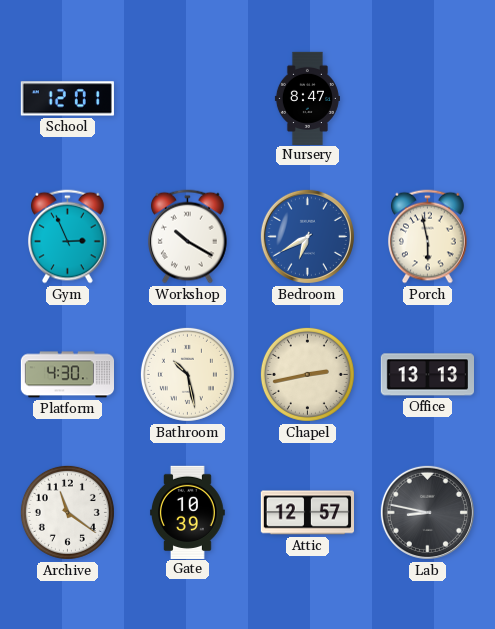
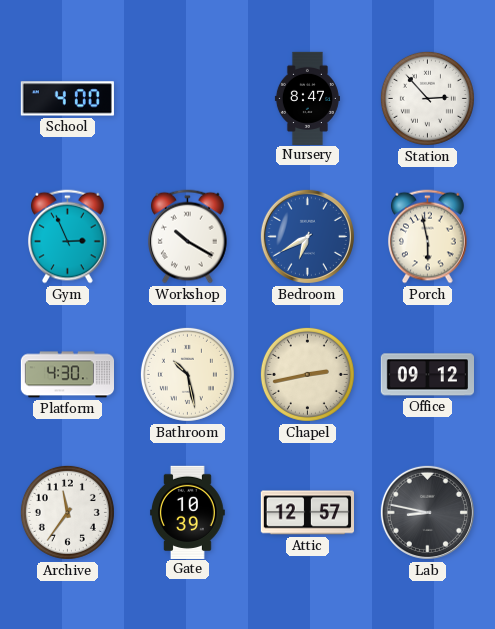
School: 12:01 -> 4:00
Station: none -> 2:53
Office: 13:13 -> 09:12
Archive: 11:21 -> 11:36
